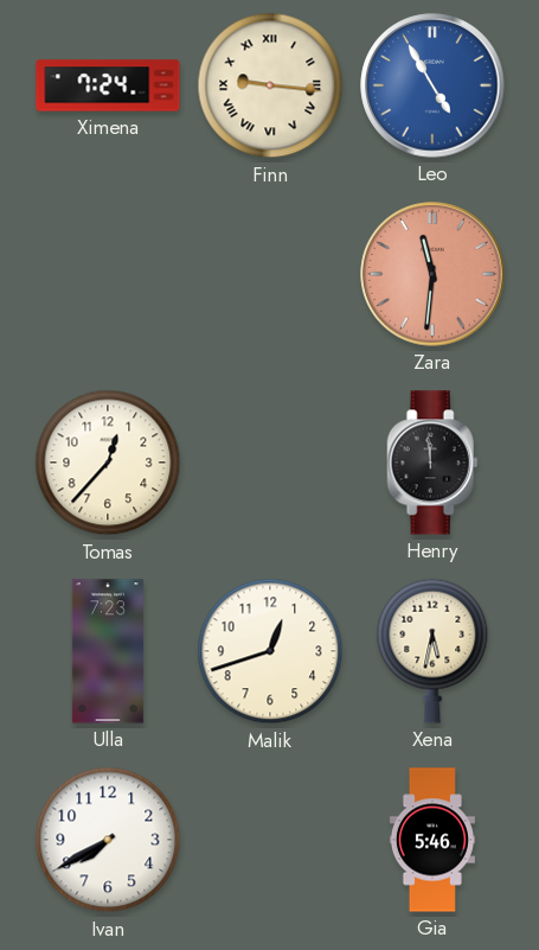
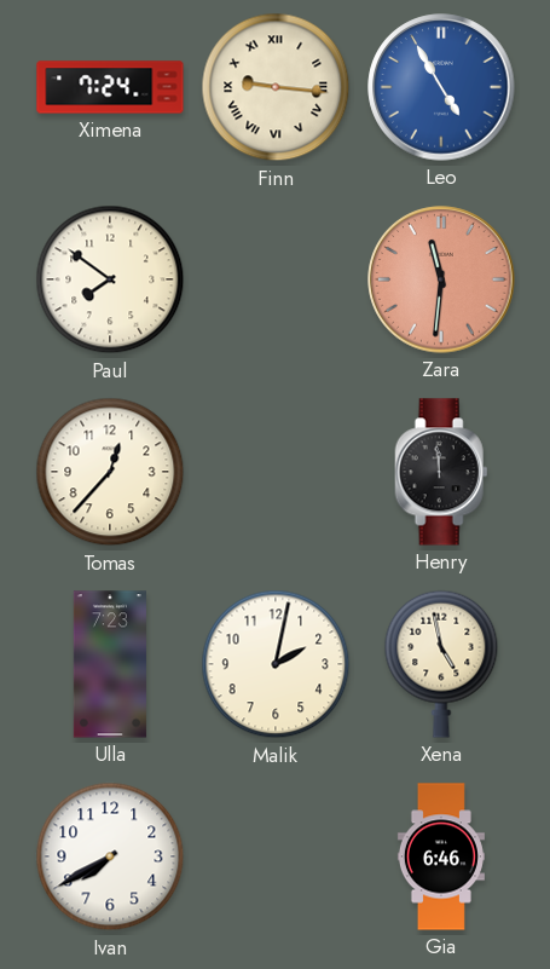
Paul: none -> 7:51
Malik: 12:42 -> 2:02
Xena: 5:32 -> 4:58
Gia: 5:46 -> 6:46
